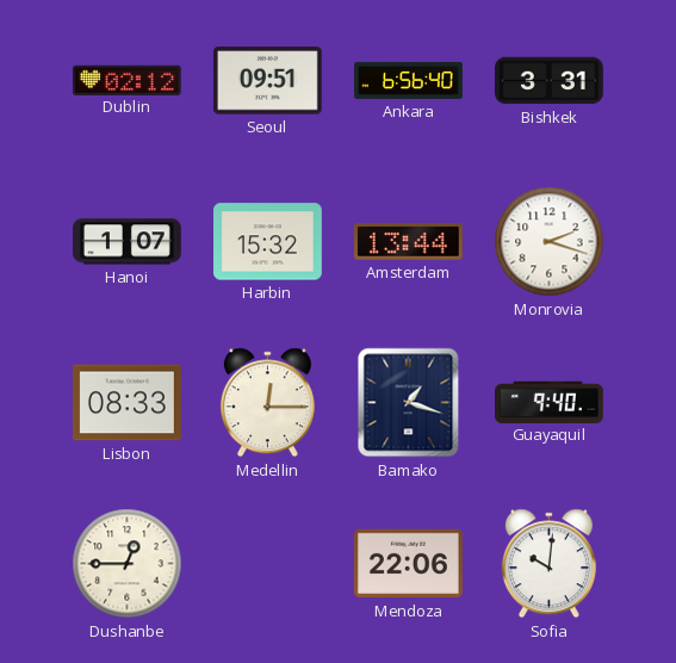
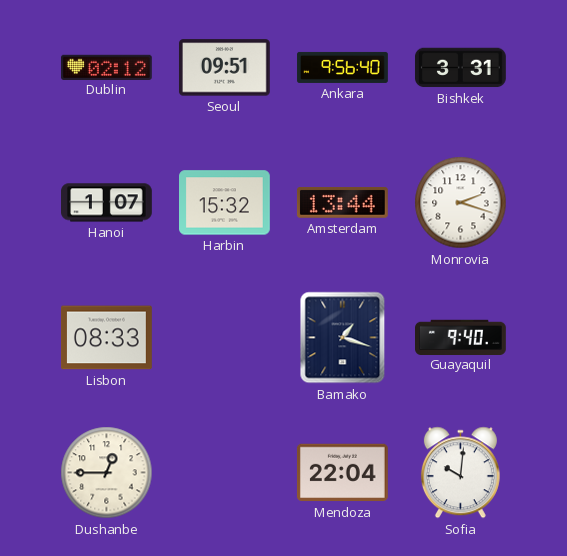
Ankara: 6:56 -> 9:56
Medellin: 12:15 -> none
Mendoza: 22:06 -> 22:04
